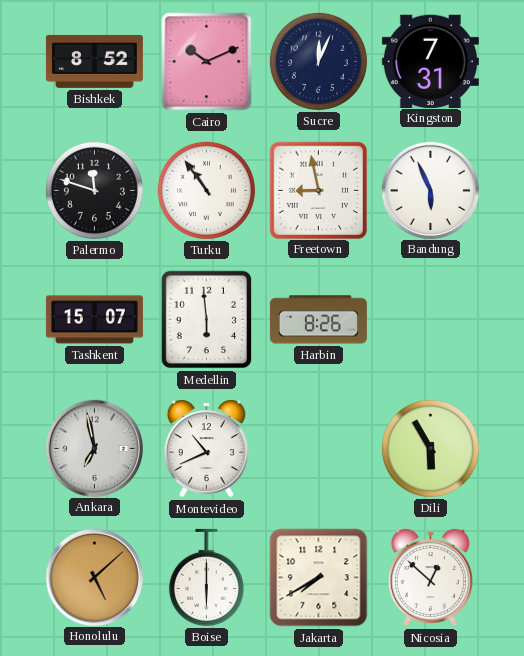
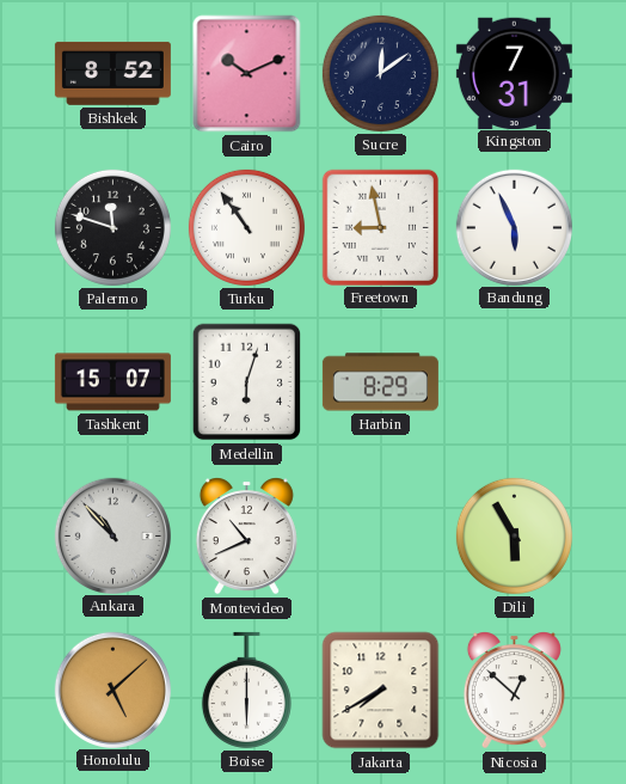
Sucre: 12:04 -> 12:09
Medellin: 5:59 -> 6:03
Harbin: 8:26 -> 8:29
Ankara: 6:58 -> 10:53
